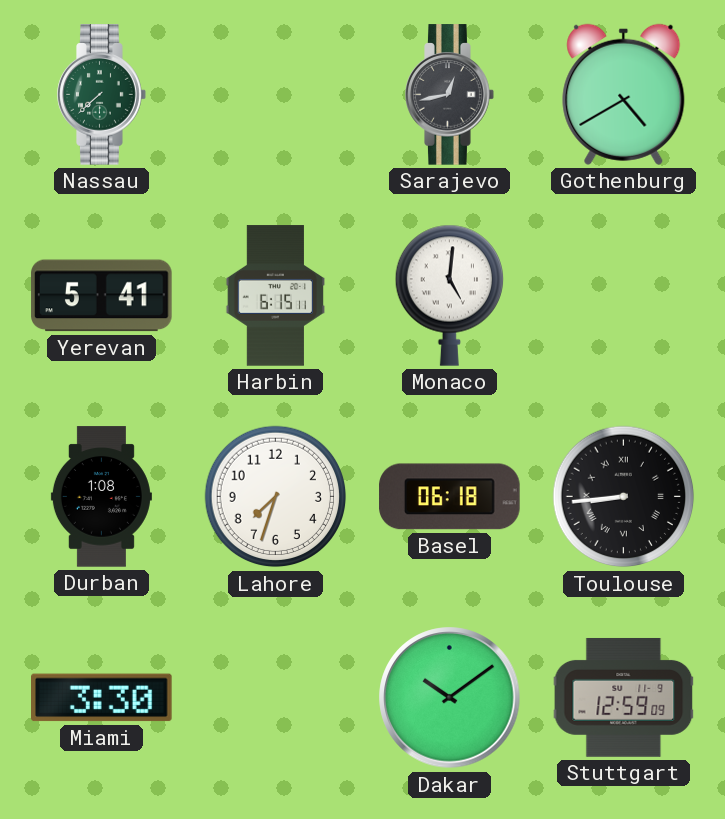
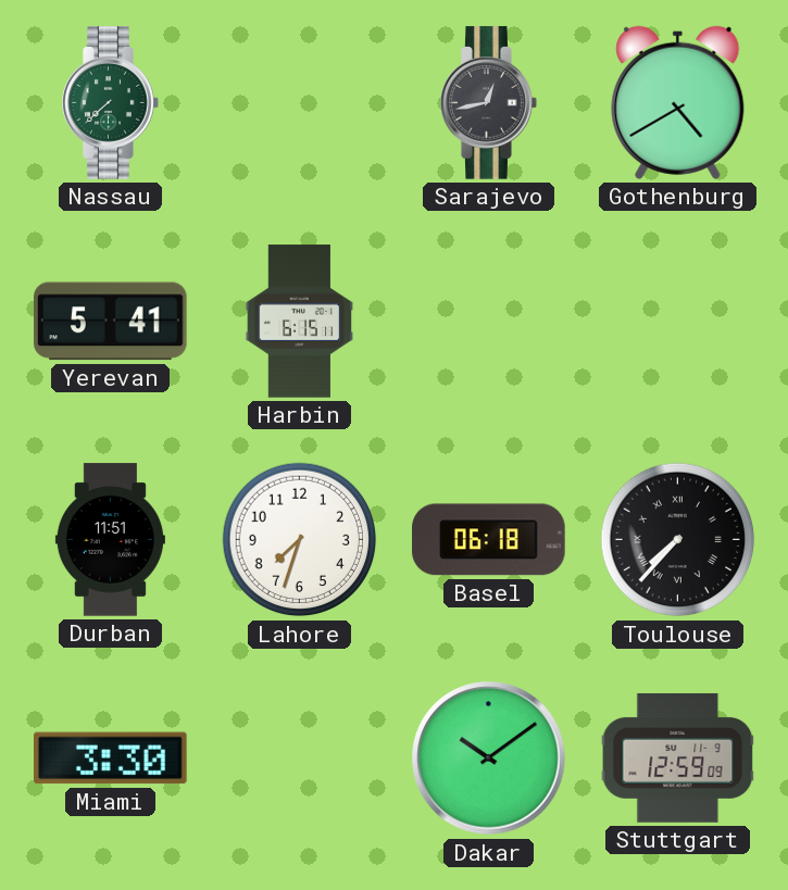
Monaco: 5:01 -> none
Durban: 1:08 -> 11:51
Toulouse: 8:44 -> 7:37
